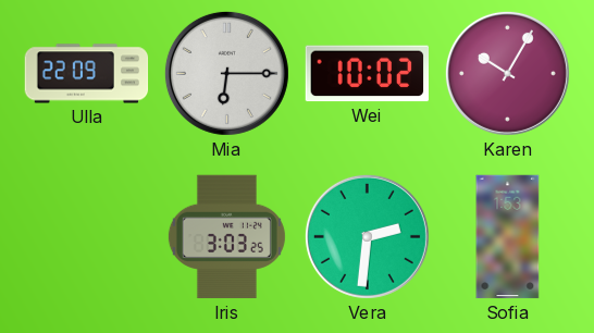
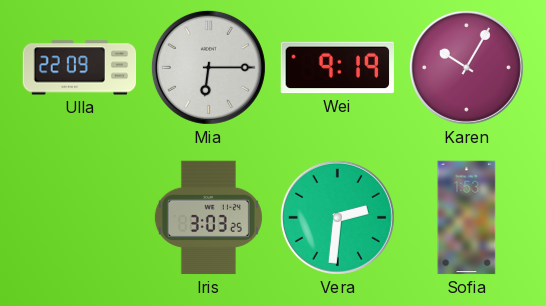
Wei: 10:02 -> 9:19
